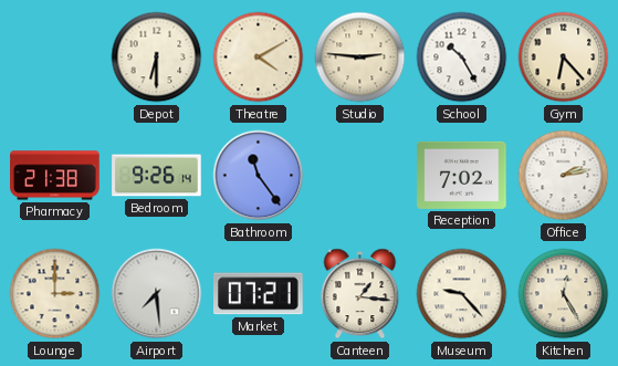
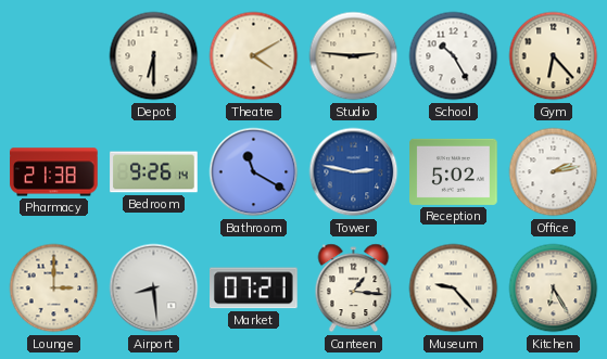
Bathroom: 11:24 -> 11:20
Tower: none -> 2:47
Reception: 7:02 -> 5:02
Airport: 7:29 -> 8:29
Kitchen: 12:25 -> 6:25
